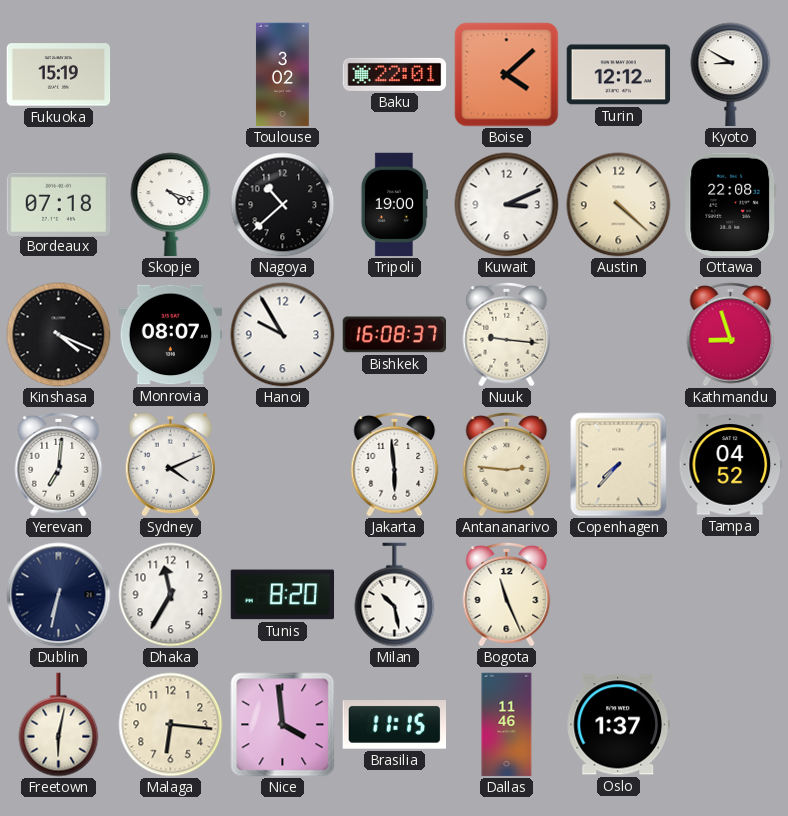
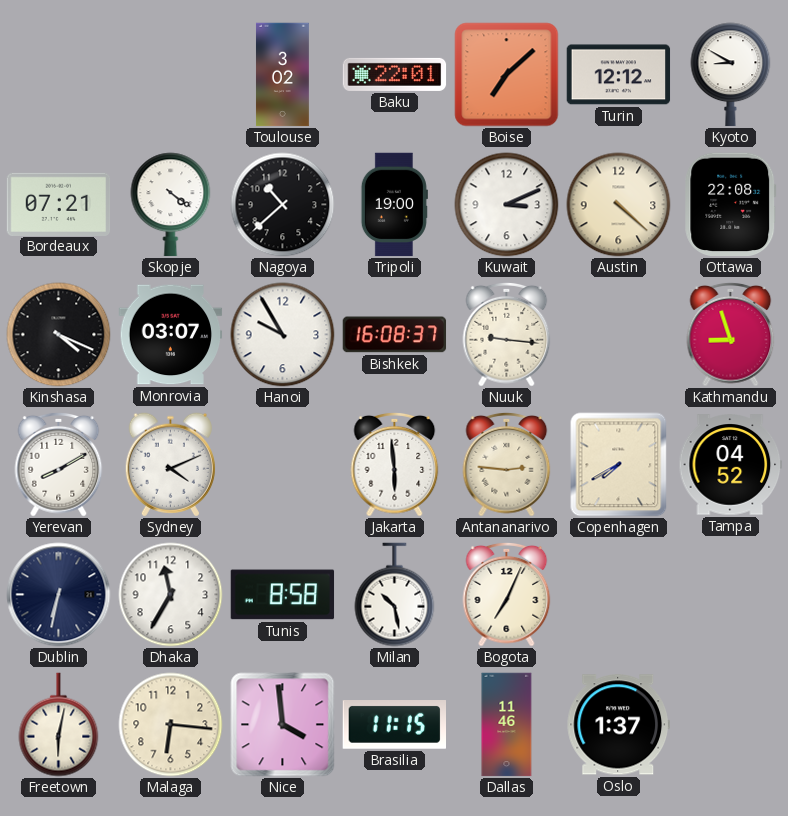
Fukuoka: 15:19 -> none
Boise: 4:08 -> 7:08
Bordeaux: 07:18 -> 07:21
Skopje: 4:18 -> 4:21
Monrovia: 08:07 -> 03:07
Yerevan: 7:01 -> 8:10
Copenhagen: 7:37 -> 7:40
Tunis: 8:20 -> 8:58
Bogota: 11:26 -> 7:04
